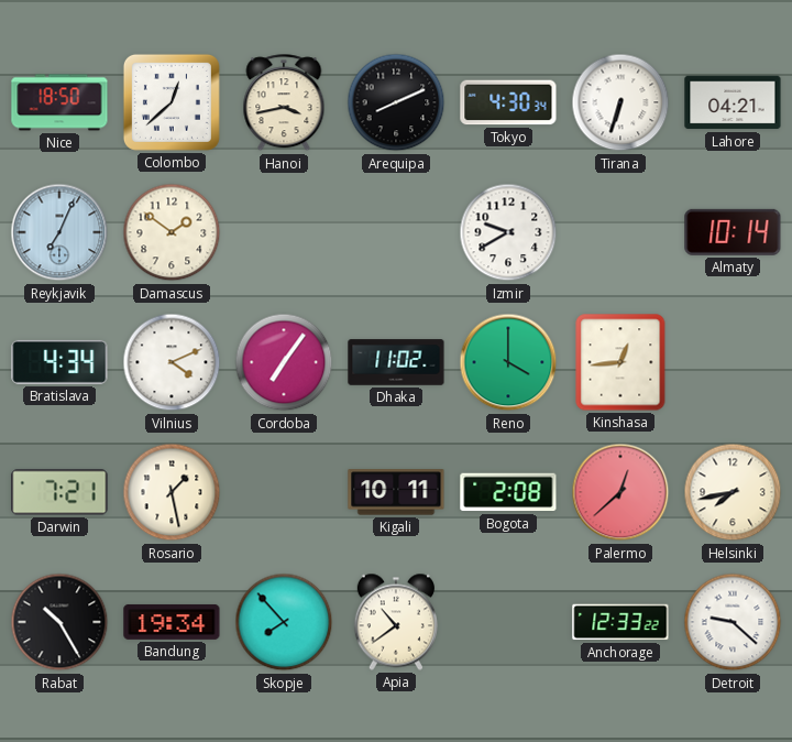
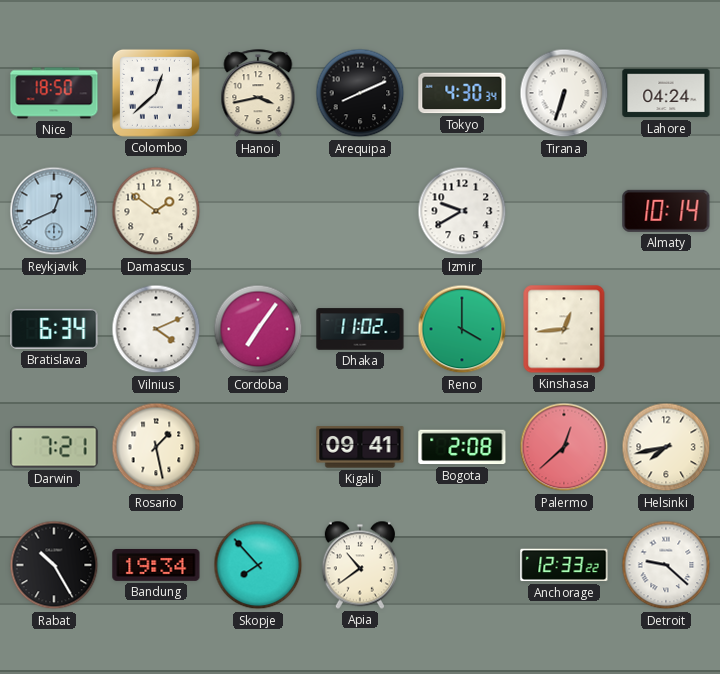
Lahore: 04:21 -> 04:24
Reykjavik: 7:04 -> 12:41
Bratislava: 4:34 -> 6:34
Kigali: 10:11 -> 09:41
